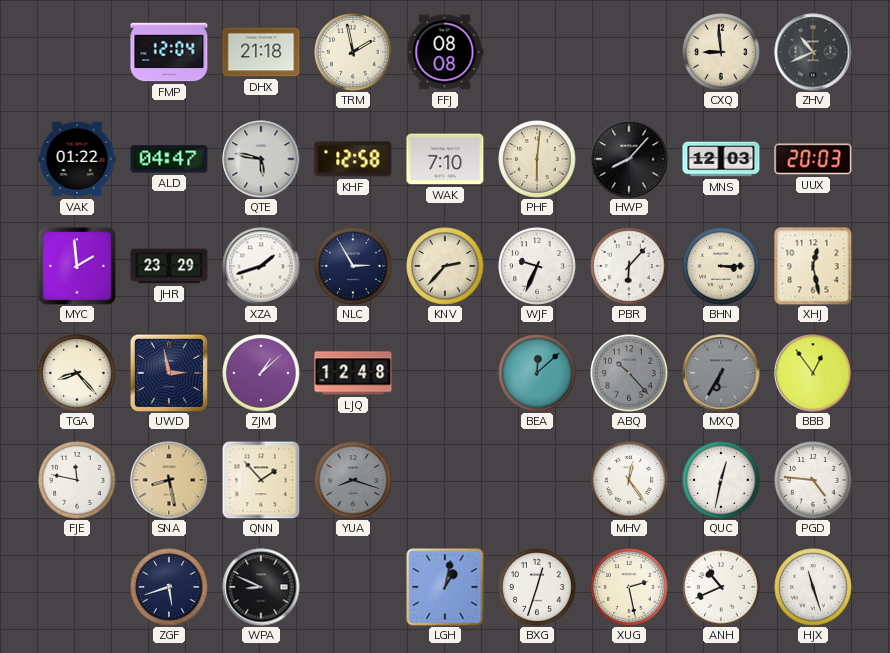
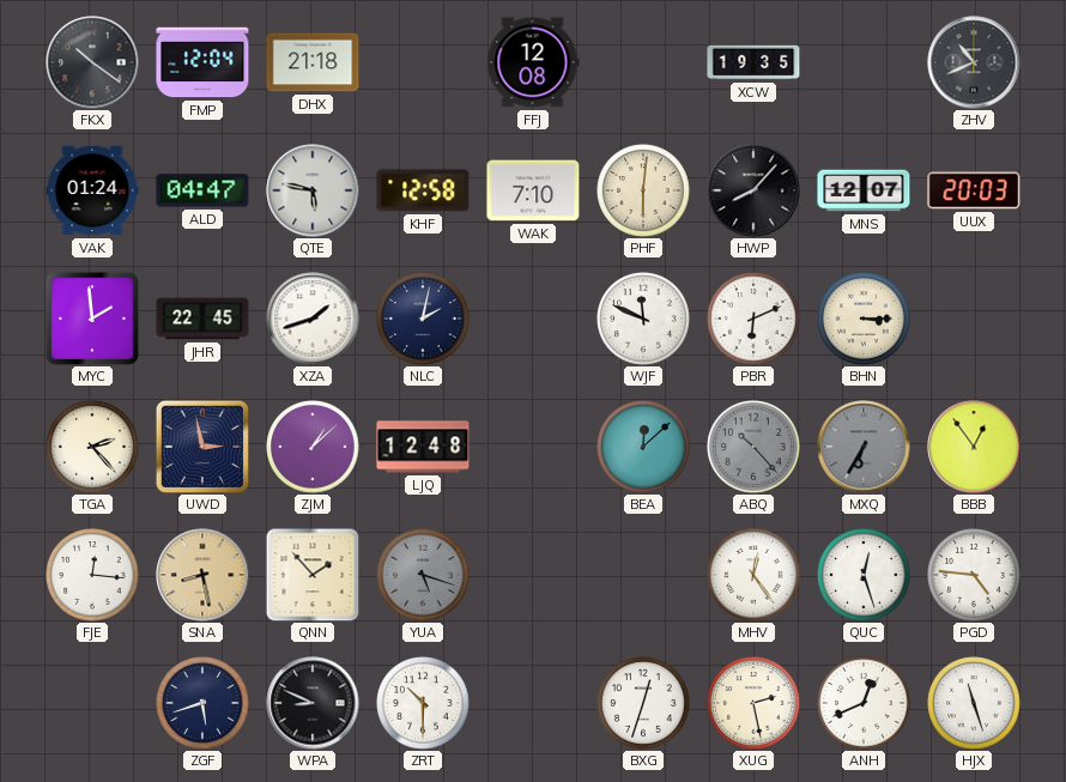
FKX: none -> 10:21
TRM: 1:58 -> none
FFJ: 08:08 -> 12:08
XCW: none -> 19:35
CXQ: 8:59 -> none
VAK: 01:22 -> 01:24
MNS: 12:03 -> 12:07
JHR: 23:29 -> 22:45
NLC: 2:55 -> 2:02
KNV: 2:37 -> none
WJF: 9:34 -> 11:49
PBR: 6:07 -> 6:11
XHJ: 12:28 -> none
TGA: 8:23 -> 2:23
FJE: 11:47 -> 12:16
YUA: 8:18 -> 5:18
QUC: 12:32 -> 12:27
ZRT: none -> 10:30
LGH: 1:02 -> none
ANH: 10:41 -> 12:41
